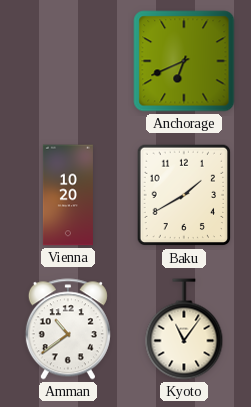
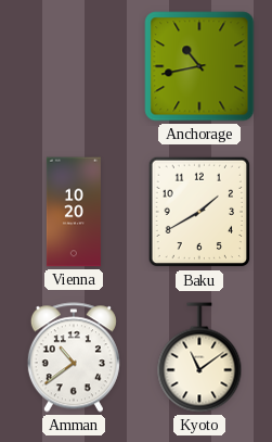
Anchorage: 6:41 -> 10:43
Kyoto: 11:06 -> 11:09
